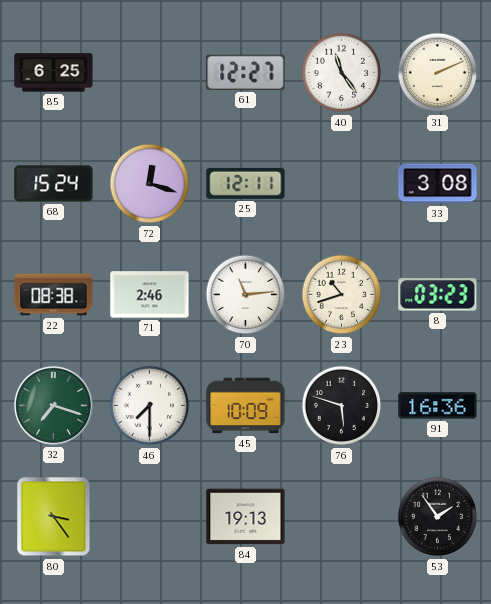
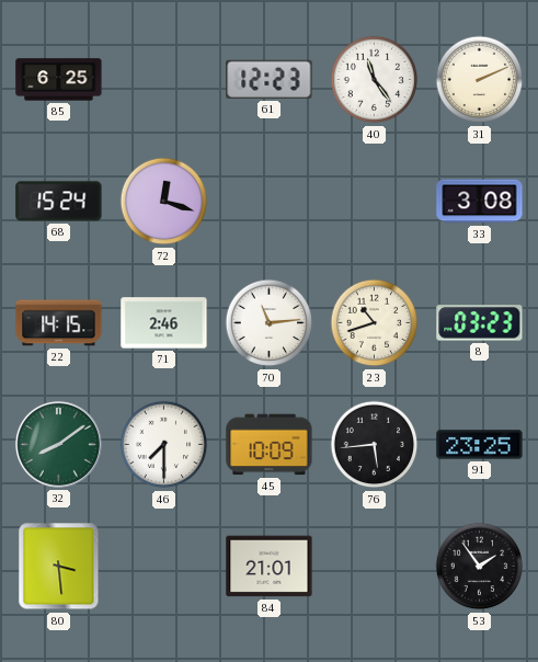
61: 12:27 -> 12:23
25: 12:11 -> none
22: 08:38 -> 14:15
32: 7:18 -> 8:09
76: 5:48 -> 5:44
91: 16:36 -> 23:25
80: 3:24 -> 3:29
84: 19:13 -> 21:01
